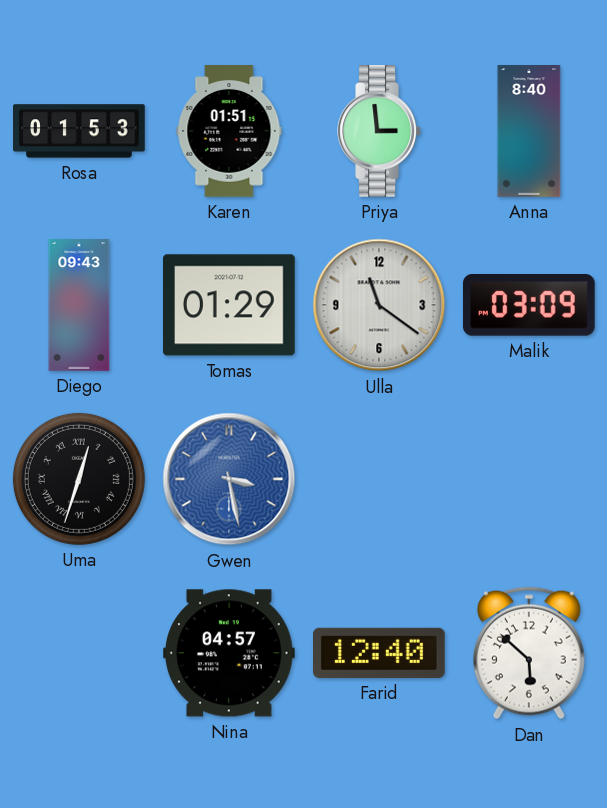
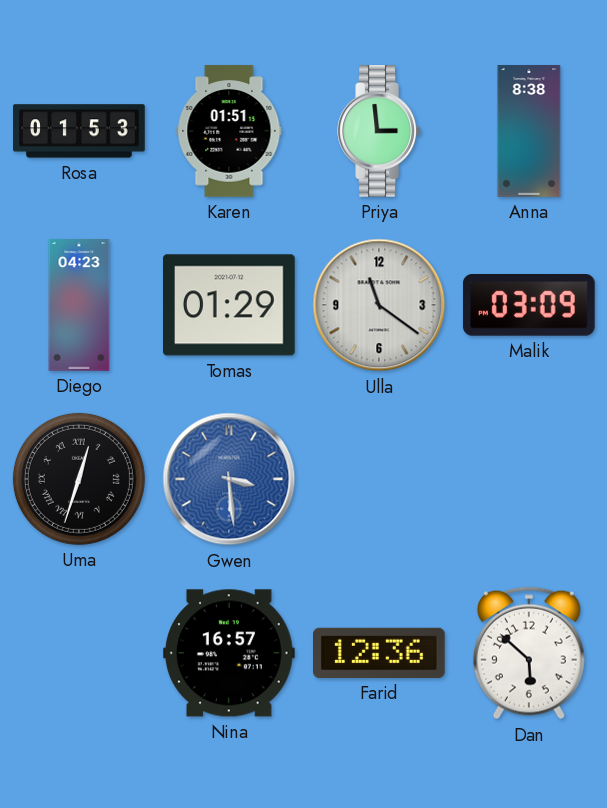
Anna: 8:40 -> 8:38
Diego: 09:43 -> 04:23
Gwen: 3:28 -> 3:29
Nina: 04:57 -> 16:57
Farid: 12:40 -> 12:36
